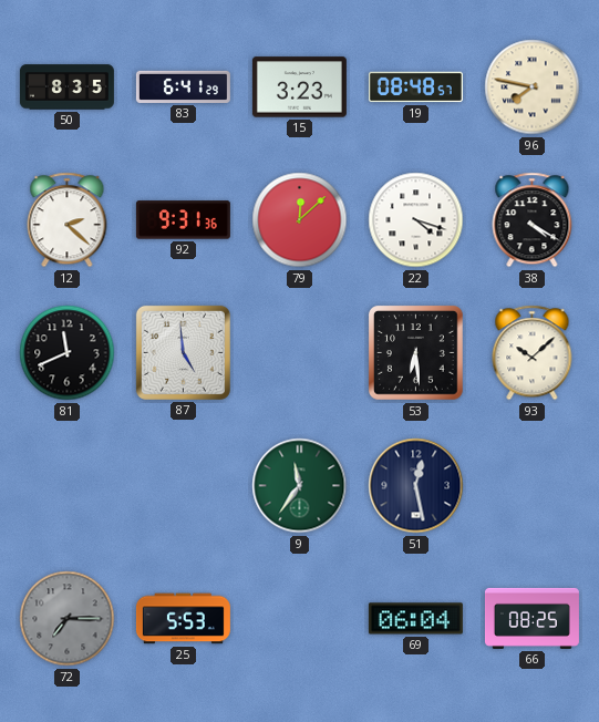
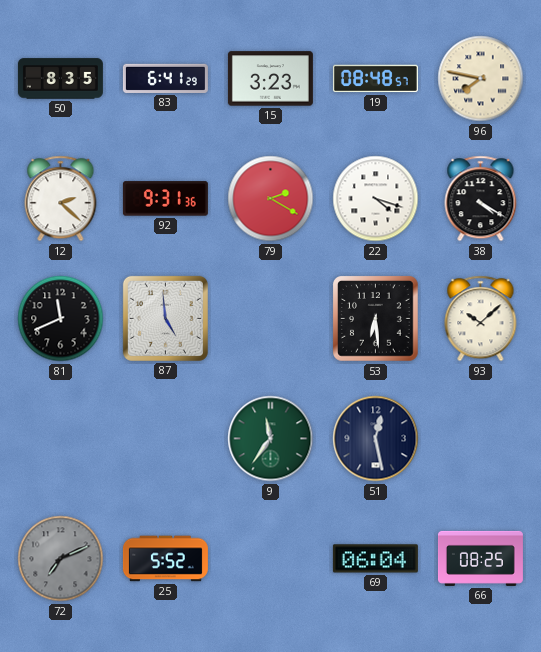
79: 12:08 -> 2:20
72: 7:15 -> 7:11
25: 5:53 -> 5:52
